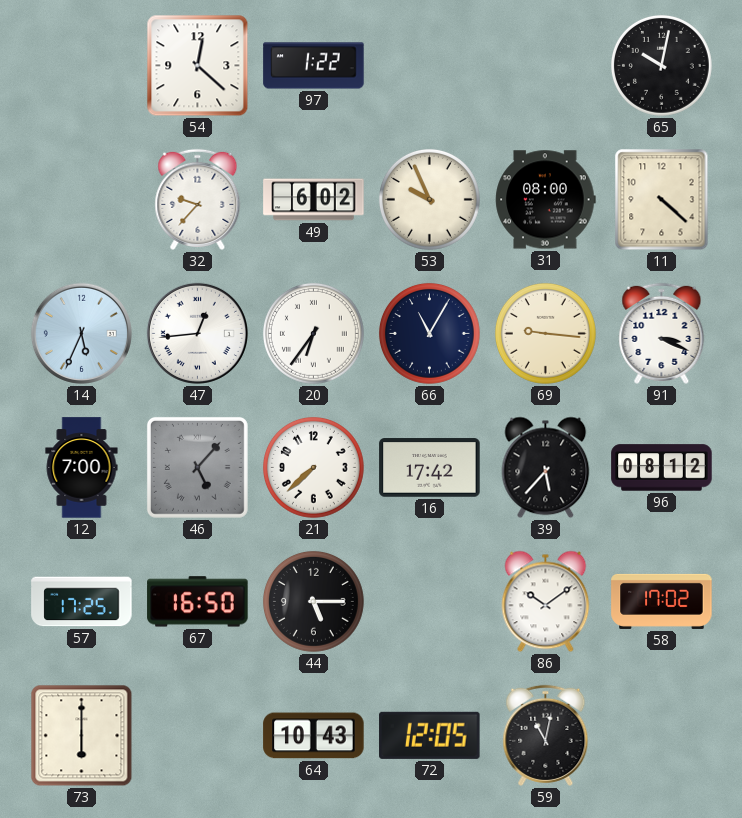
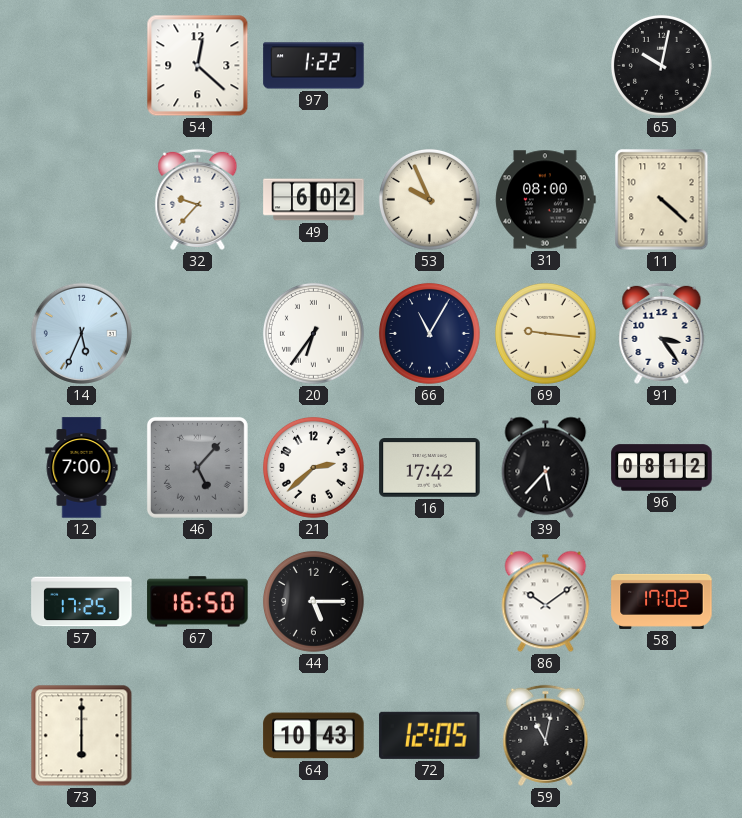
47: 12:44 -> none
91: 3:19 -> 3:24
21: 7:38 -> 2:38
